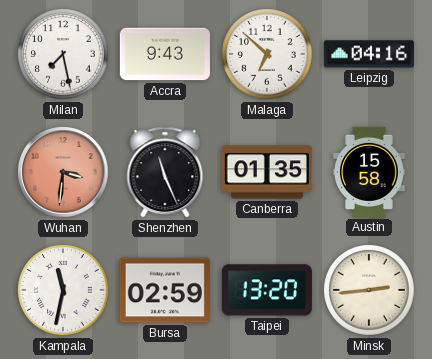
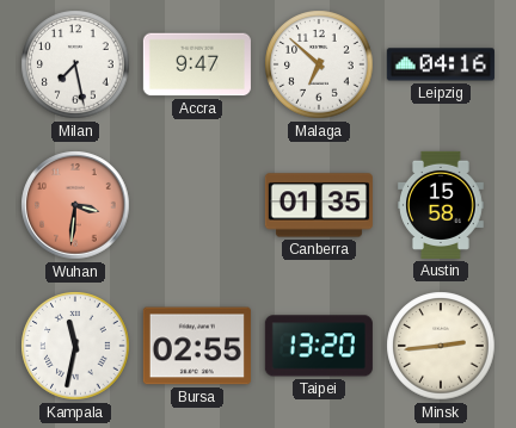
Accra: 9:43 -> 9:47
Shenzhen: 11:26 -> none
Bursa: 02:59 -> 02:55
